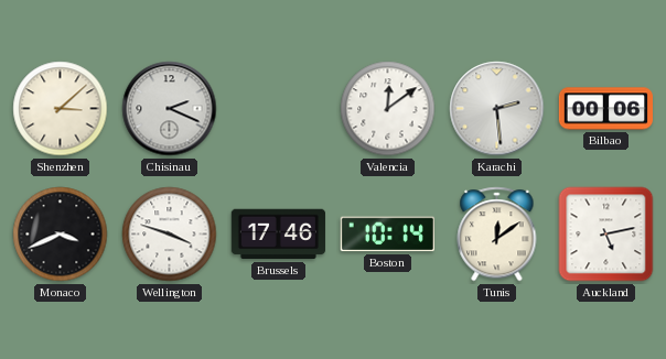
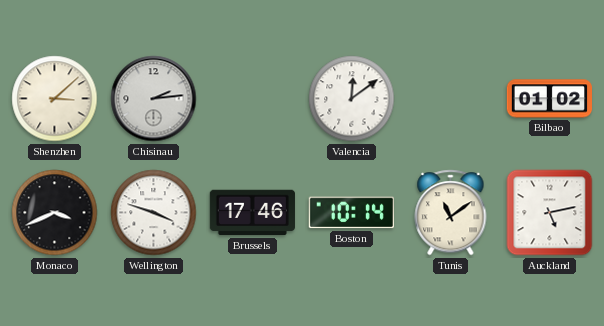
Chisinau: 2:19 -> 2:14
Karachi: 2:29 -> none
Bilbao: 00:06 -> 01:02
Tunis: 12:09 -> 11:09
